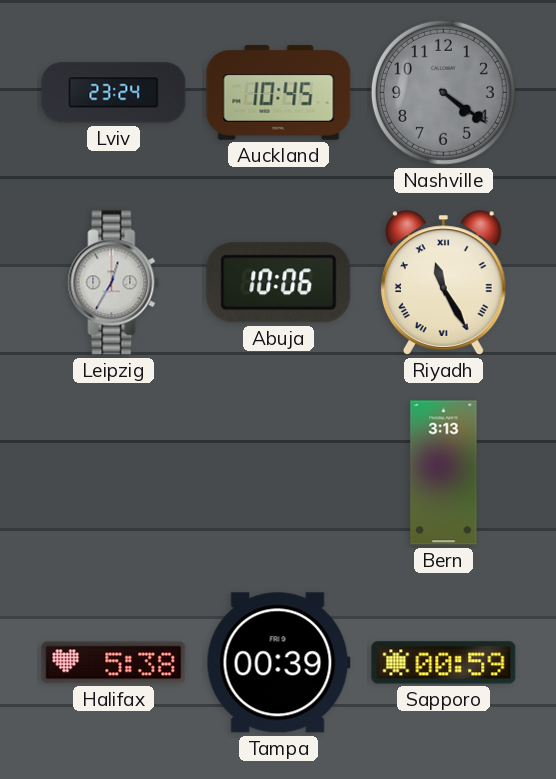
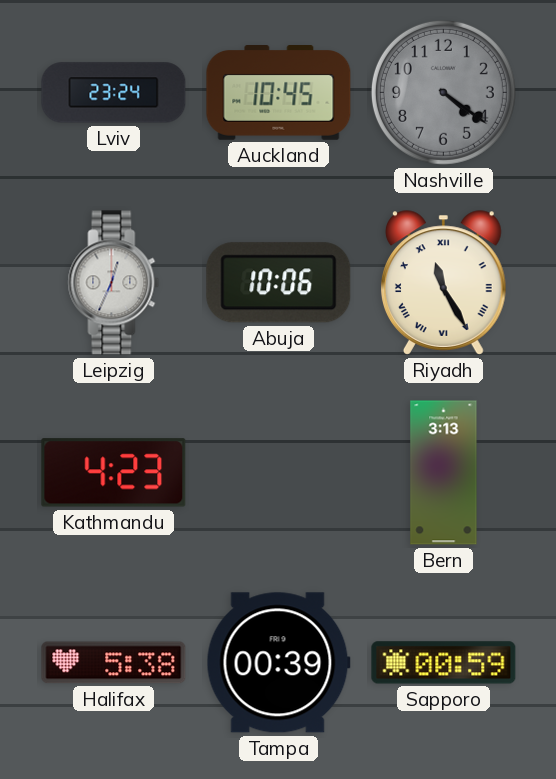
Leipzig: 12:35 -> 12:34
Kathmandu: none -> 4:23
